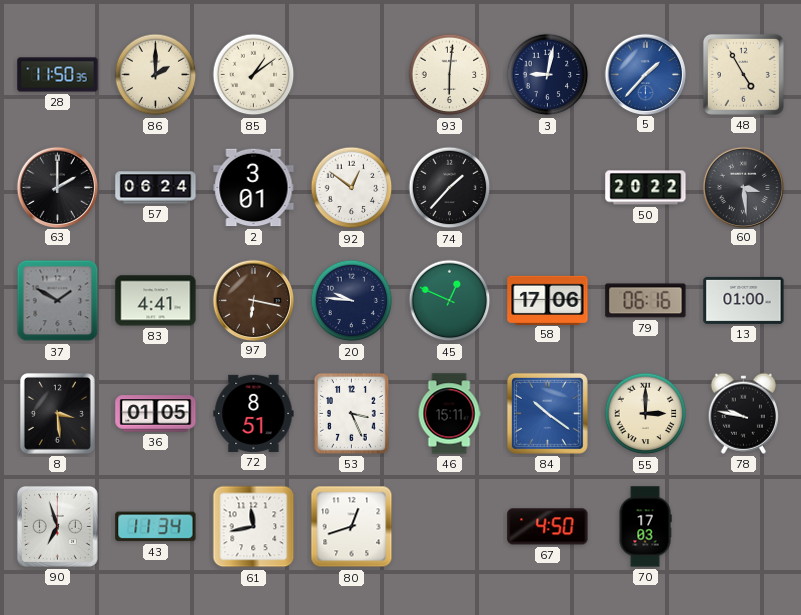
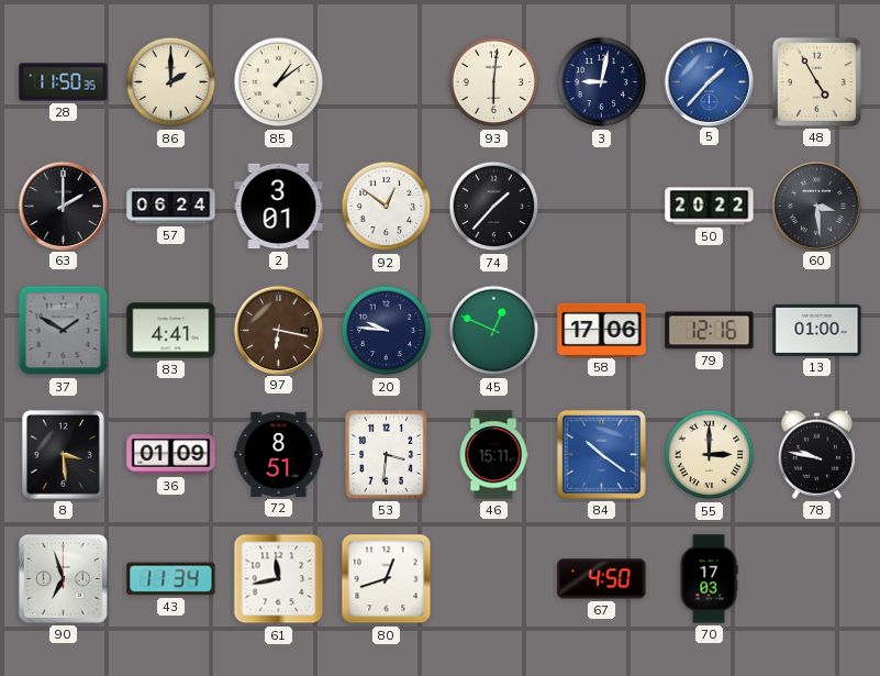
79: 06:16 -> 12:16
36: 01:05 -> 01:09
53: 3:26 -> 3:31
